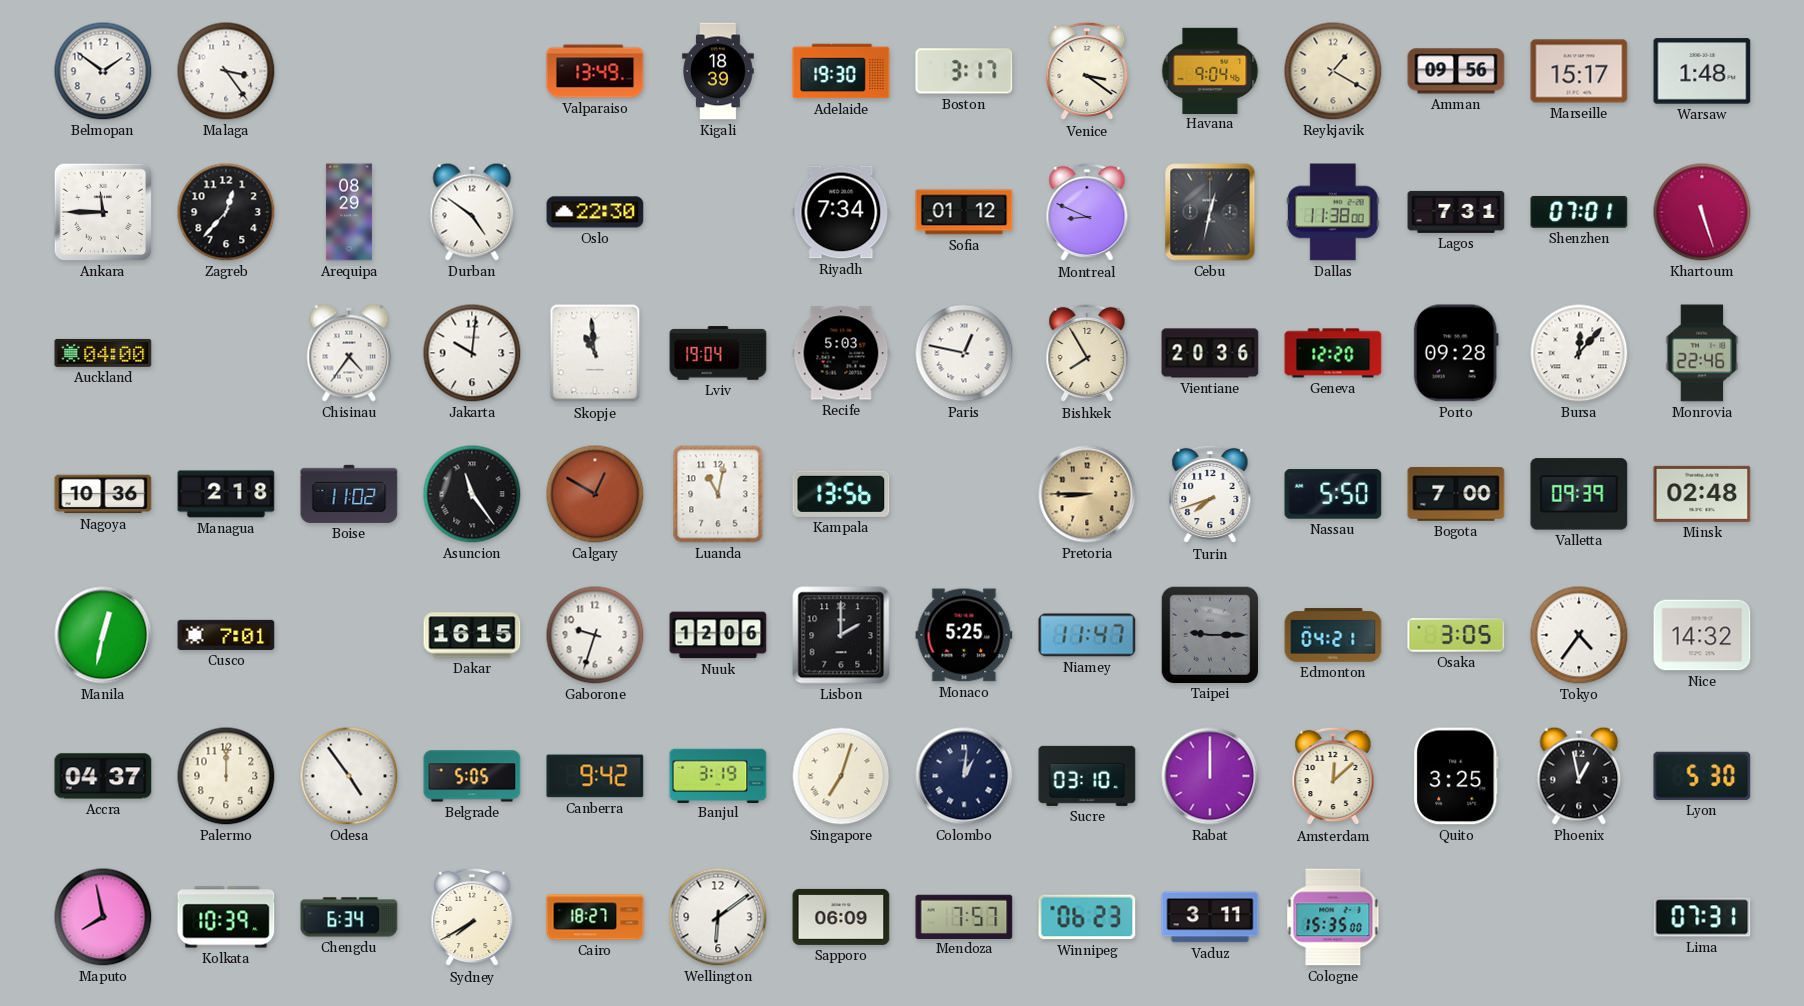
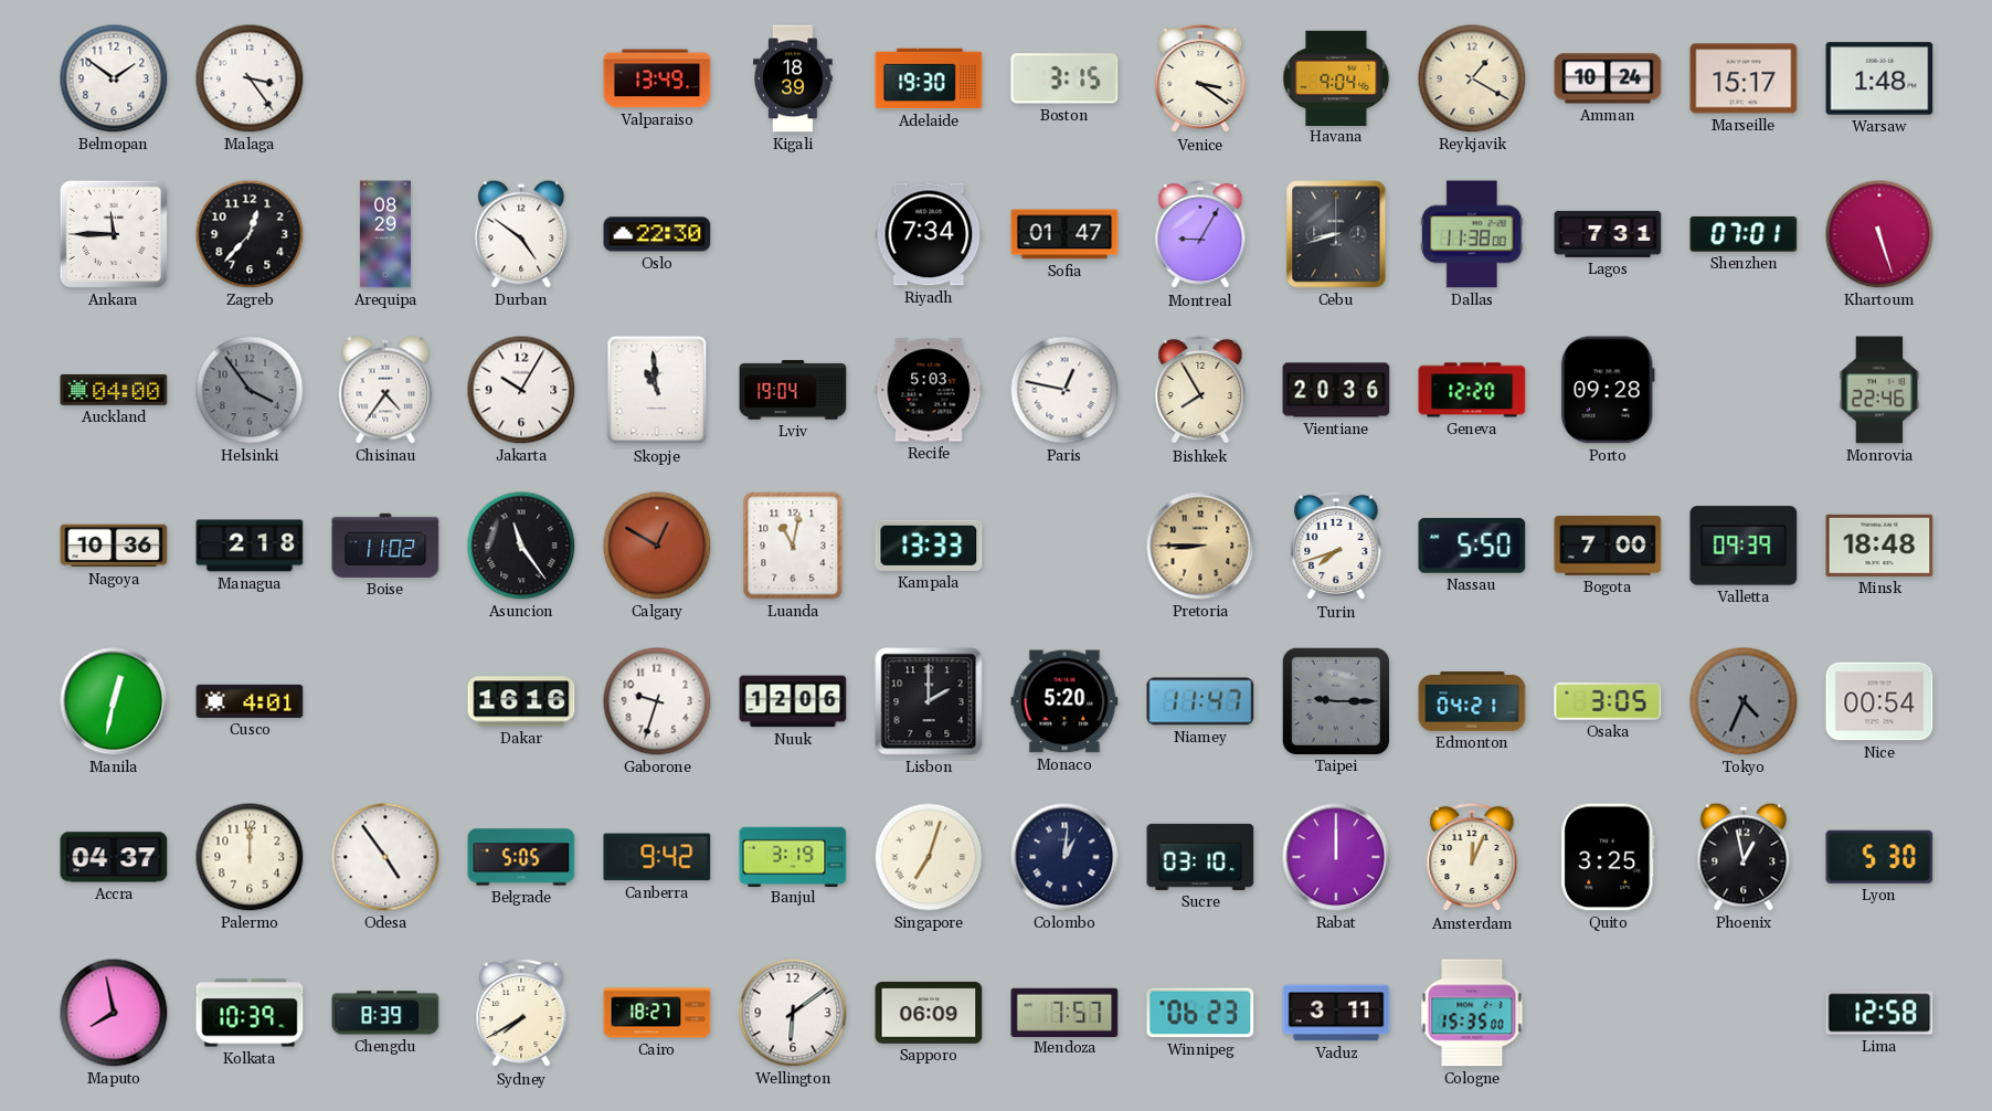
Boston: 3:17 -> 3:15
Amman: 09:56 -> 10:24
Sofia: 01:12 -> 01:47
Montreal: 8:49 -> 9:05
Cebu: 12:32 -> 8:42
Helsinki: none -> 3:54
Jakarta: 10:01 -> 10:05
Bursa: 12:07 -> none
Kampala: 13:56 -> 13:33
Minsk: 02:48 -> 18:48
Cusco: 7:01 -> 4:01
Dakar: 16:15 -> 16:16
Monaco: 5:25 -> 5:20
Tokyo: 4:36 -> 4:34
Tokyo dial: white -> grey
Nice: 14:32 -> 00:54
Amsterdam: 12:08 -> 12:04
Chengdu: 6:34 -> 8:39
Lima: 07:31 -> 12:58
